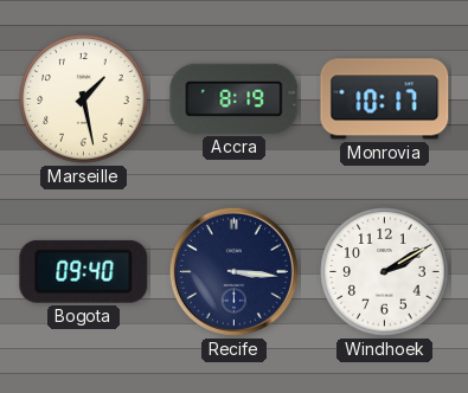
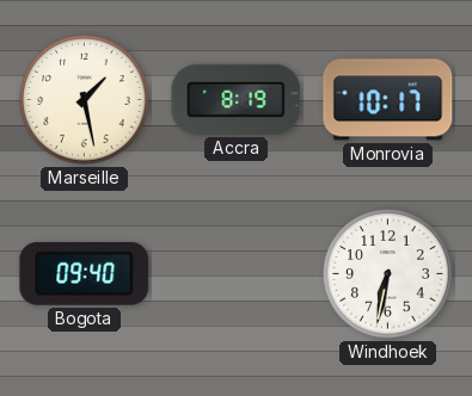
Recife: 3:16 -> none
Windhoek: 2:10 -> 6:32
